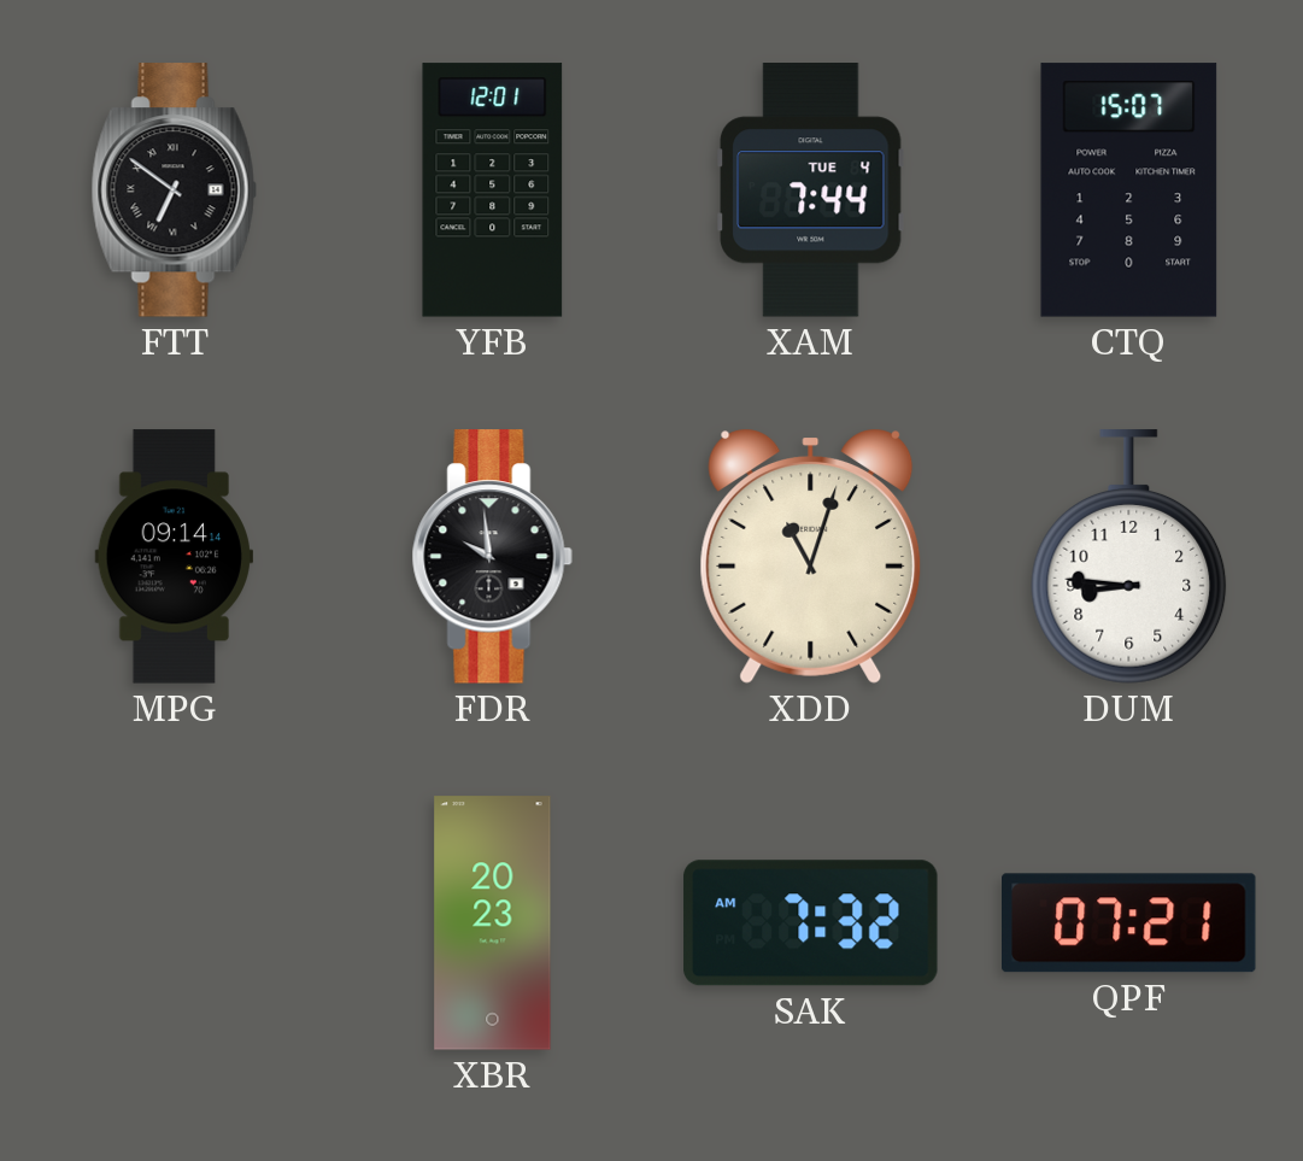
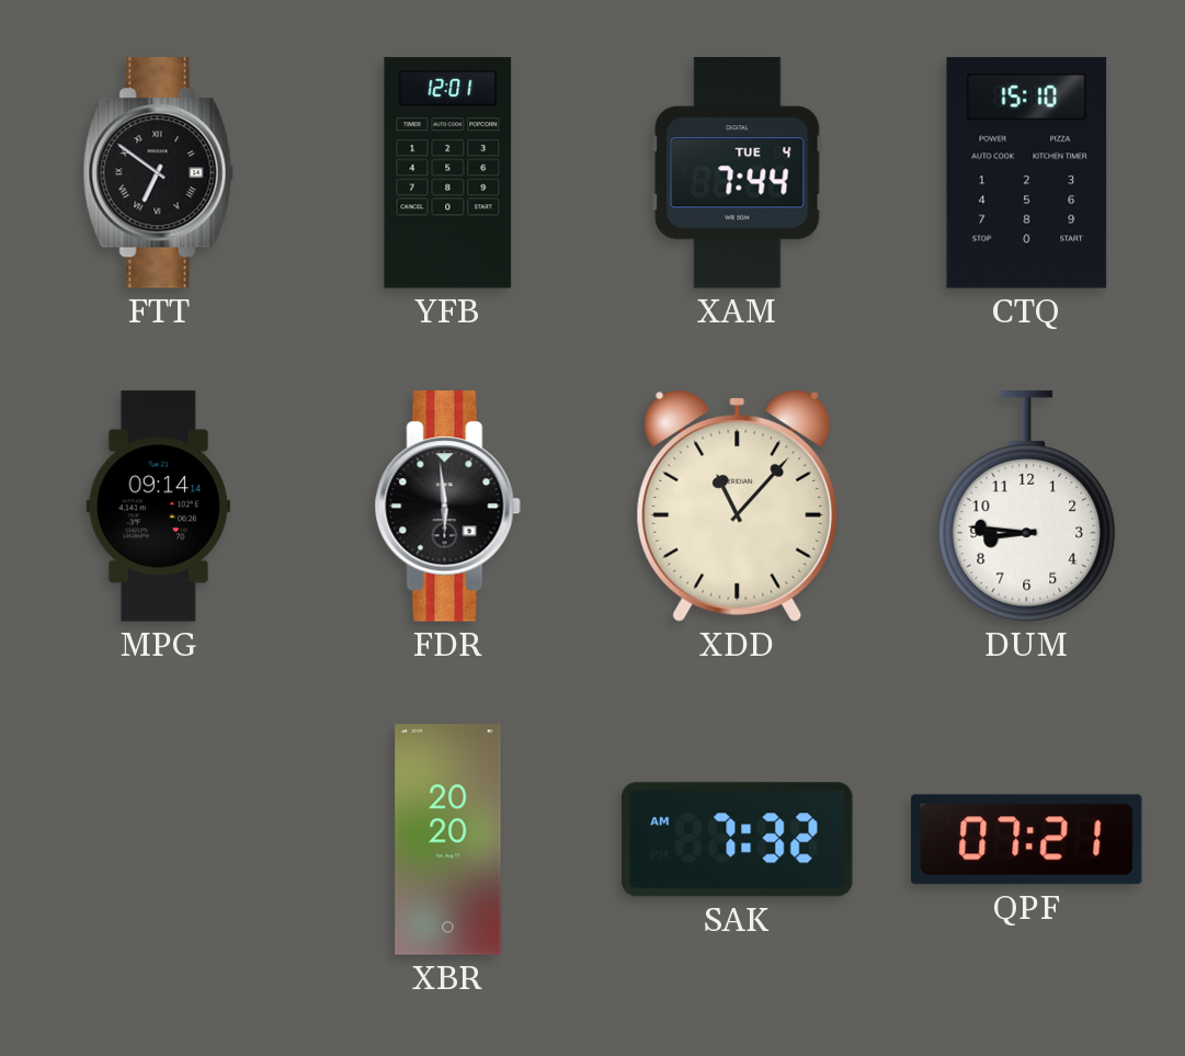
CTQ: 15:07 -> 15:10
FDR: 9:59 -> 5:59
XDD: 11:03 -> 11:07
XBR: 20:23 -> 20:20
